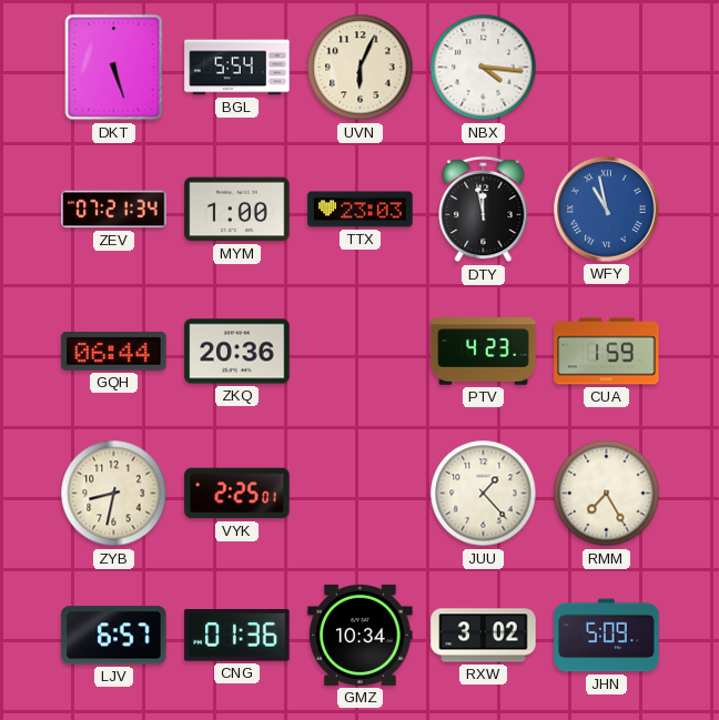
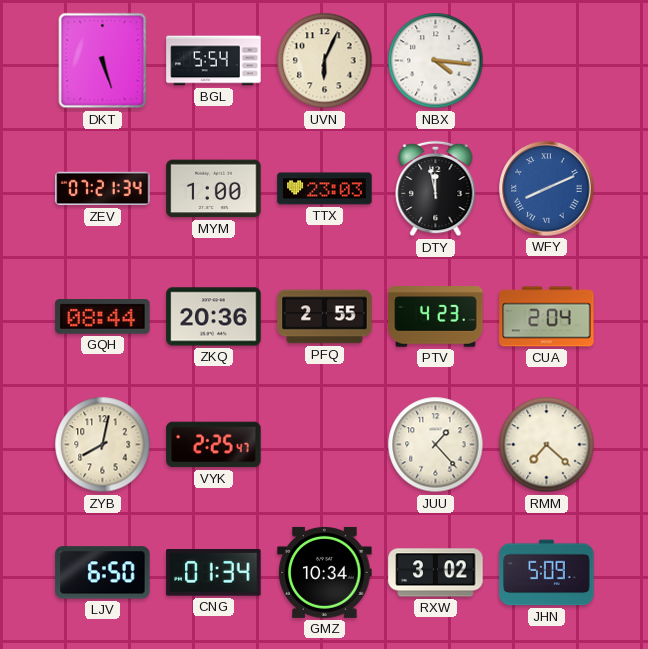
WFY: 10:58 -> 8:11
GQH: 06:44 -> 08:44
PFQ: none -> 2:55
CUA: 1:59 -> 2:04
ZYB: 8:32 -> 8:02
VYK: 2:25:01 -> 2:25:47
RMM: 7:25 -> 7:22
LJV: 6:57 -> 6:50
CNG: 01:36 -> 01:34
